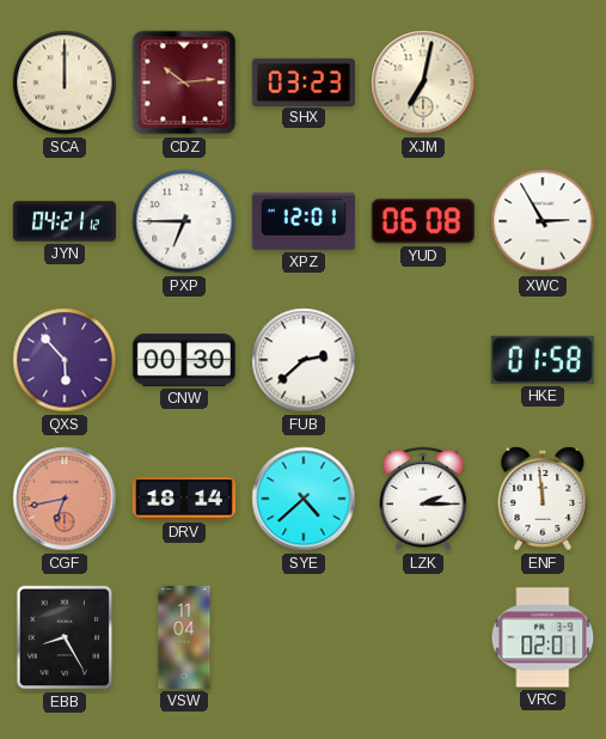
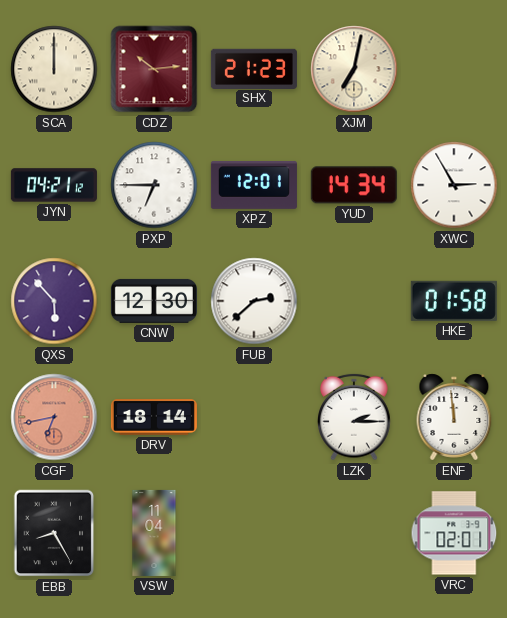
SHX: 03:23 -> 21:23
YUD: 06:08 -> 14:34
CNW: 00:30 -> 12:30
SYE: 4:38 -> none
